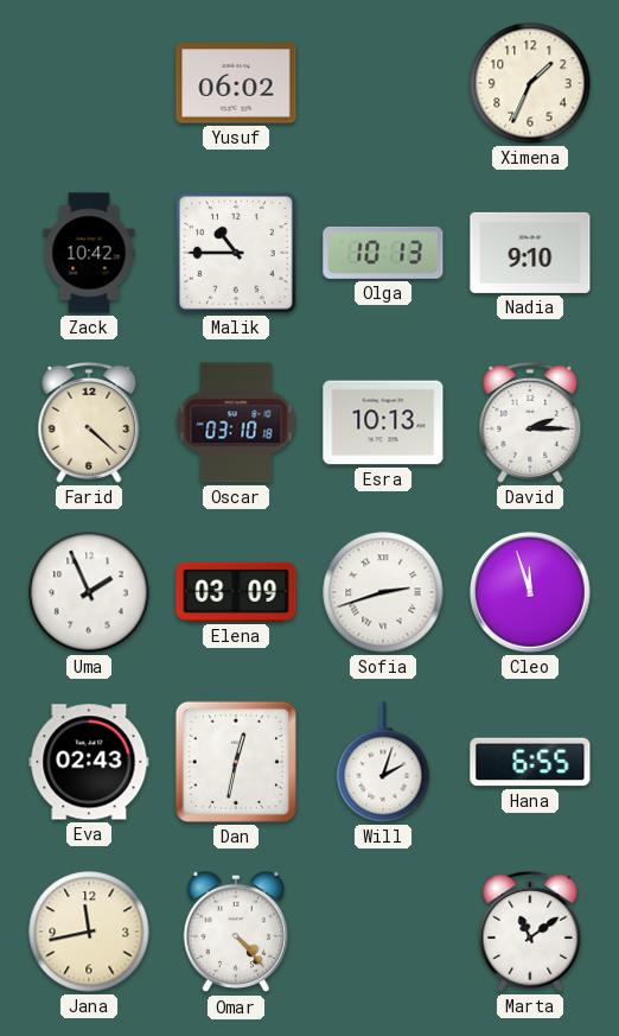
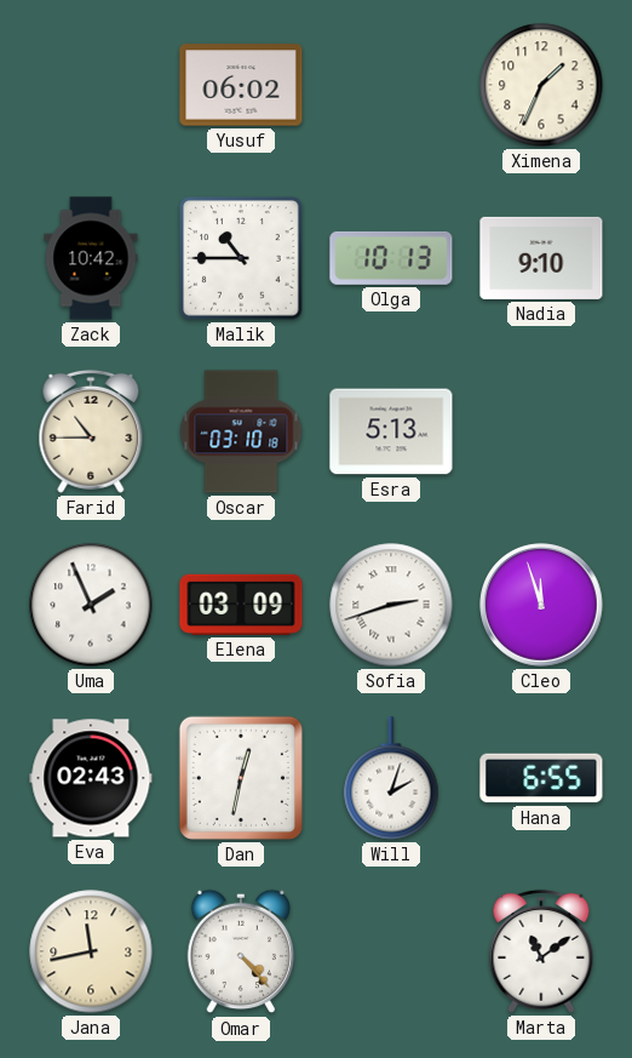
Farid: 4:22 -> 10:45
Esra: 10:13 -> 5:13
David: 2:15 -> none
